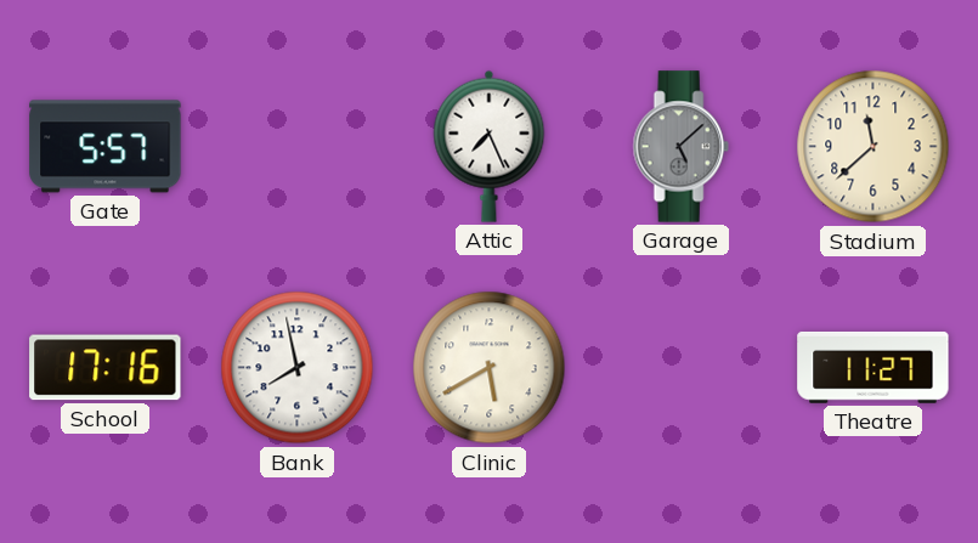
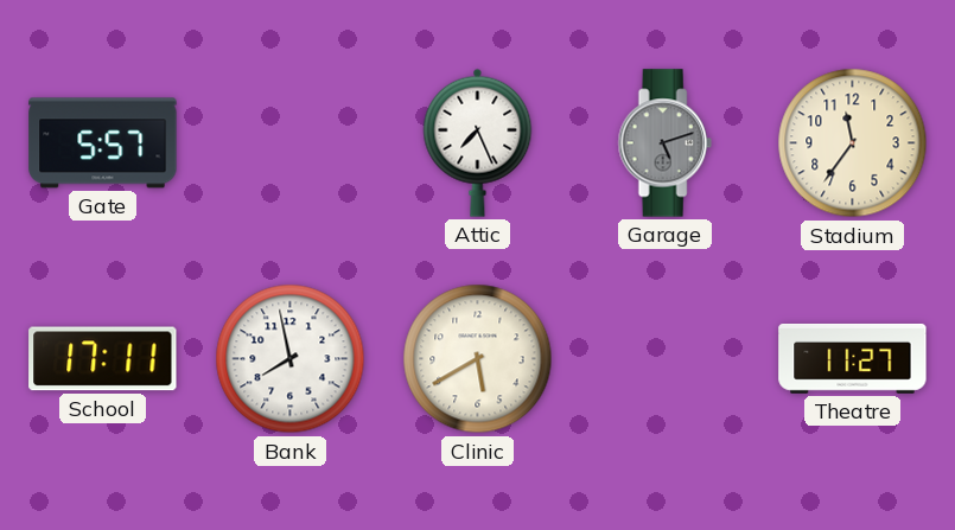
Garage: 5:08 -> 5:12
Stadium: 11:38 -> 11:36
School: 17:16 -> 17:11
